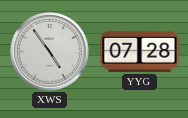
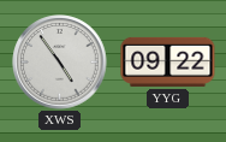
YYG: 07:28 -> 09:22
